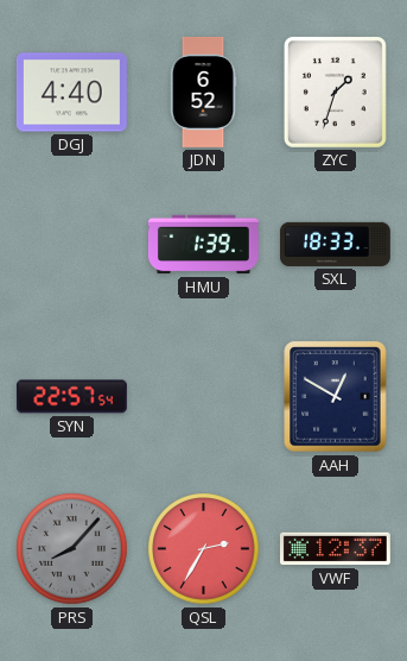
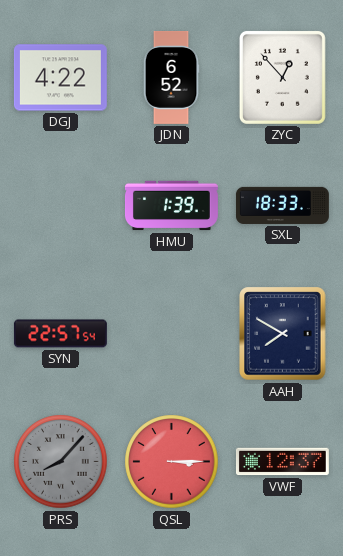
DGJ: 4:40 -> 4:22
ZYC: 1:33 -> 12:53
AAH: 12:50 -> 7:50
QSL: 2:35 -> 3:15
